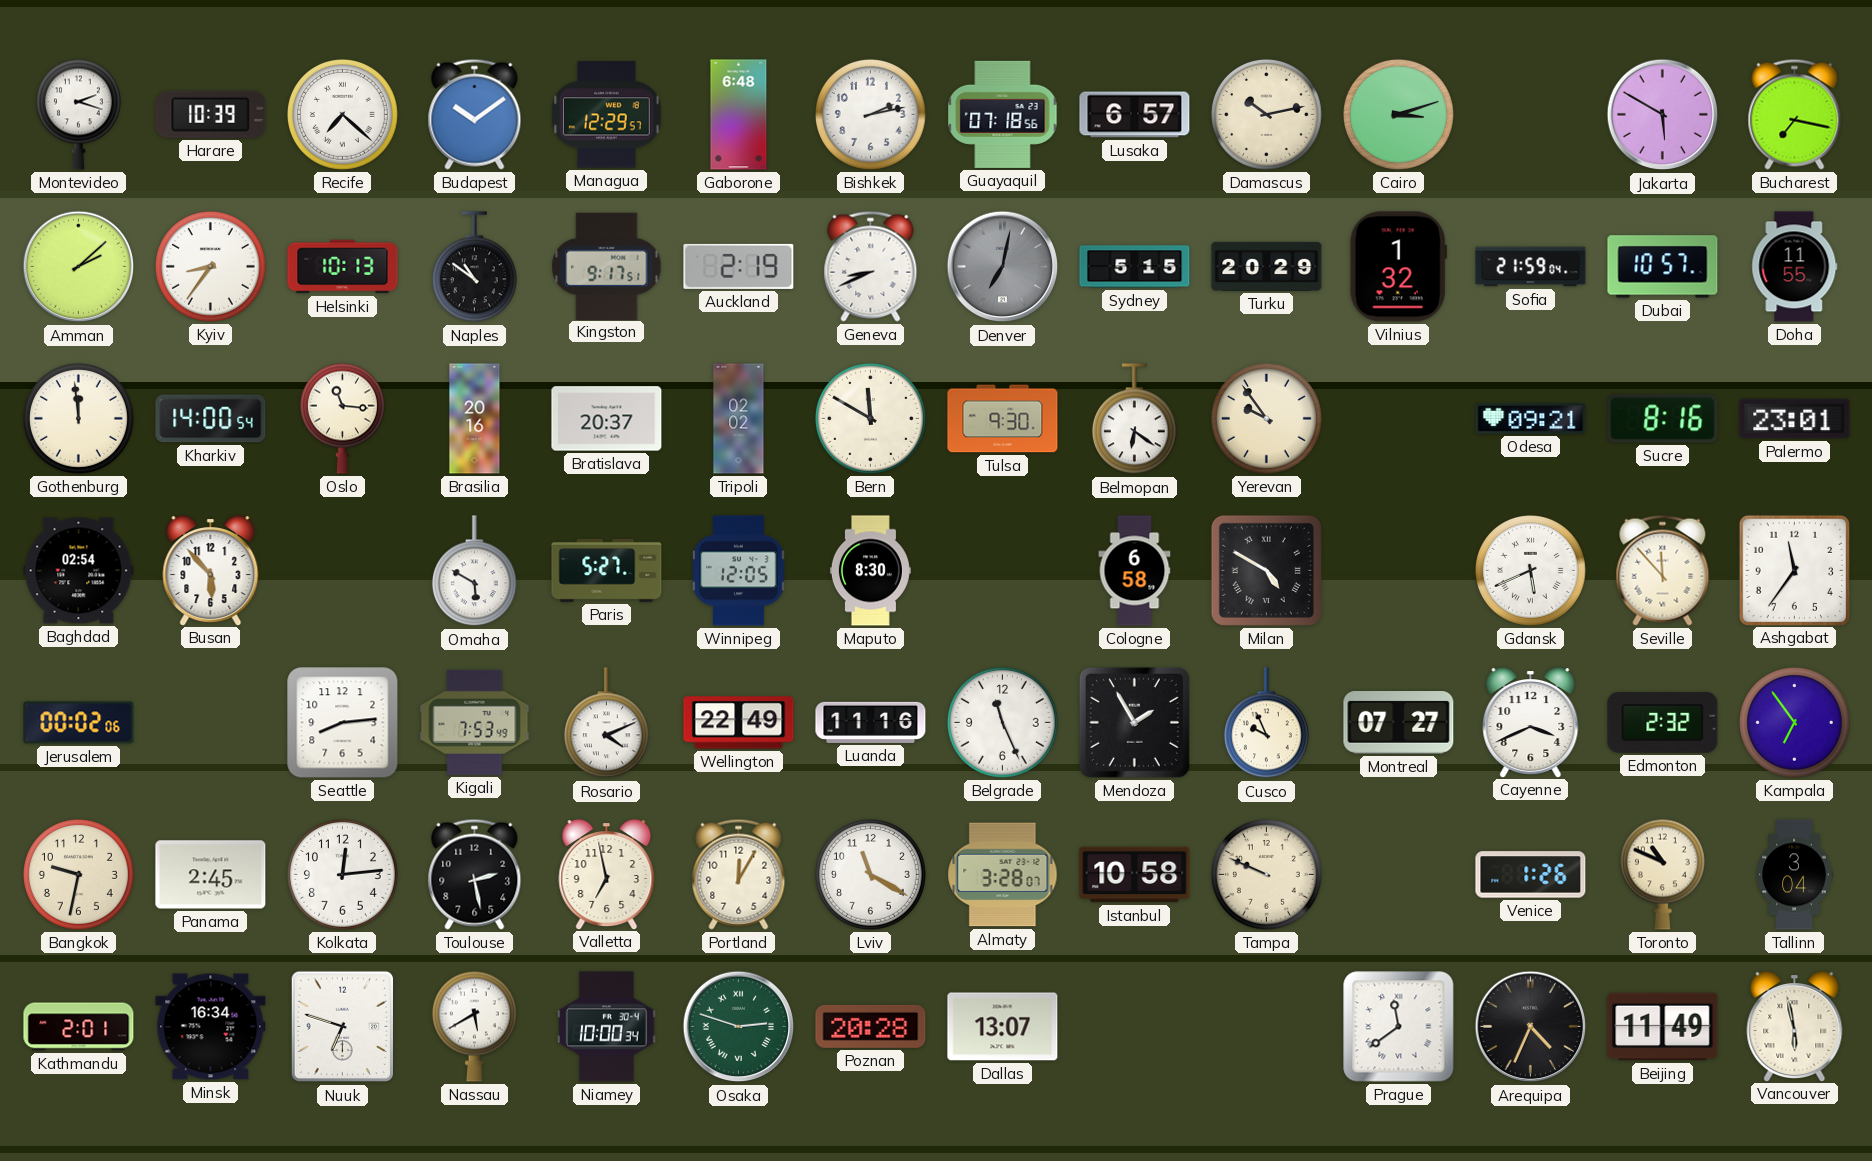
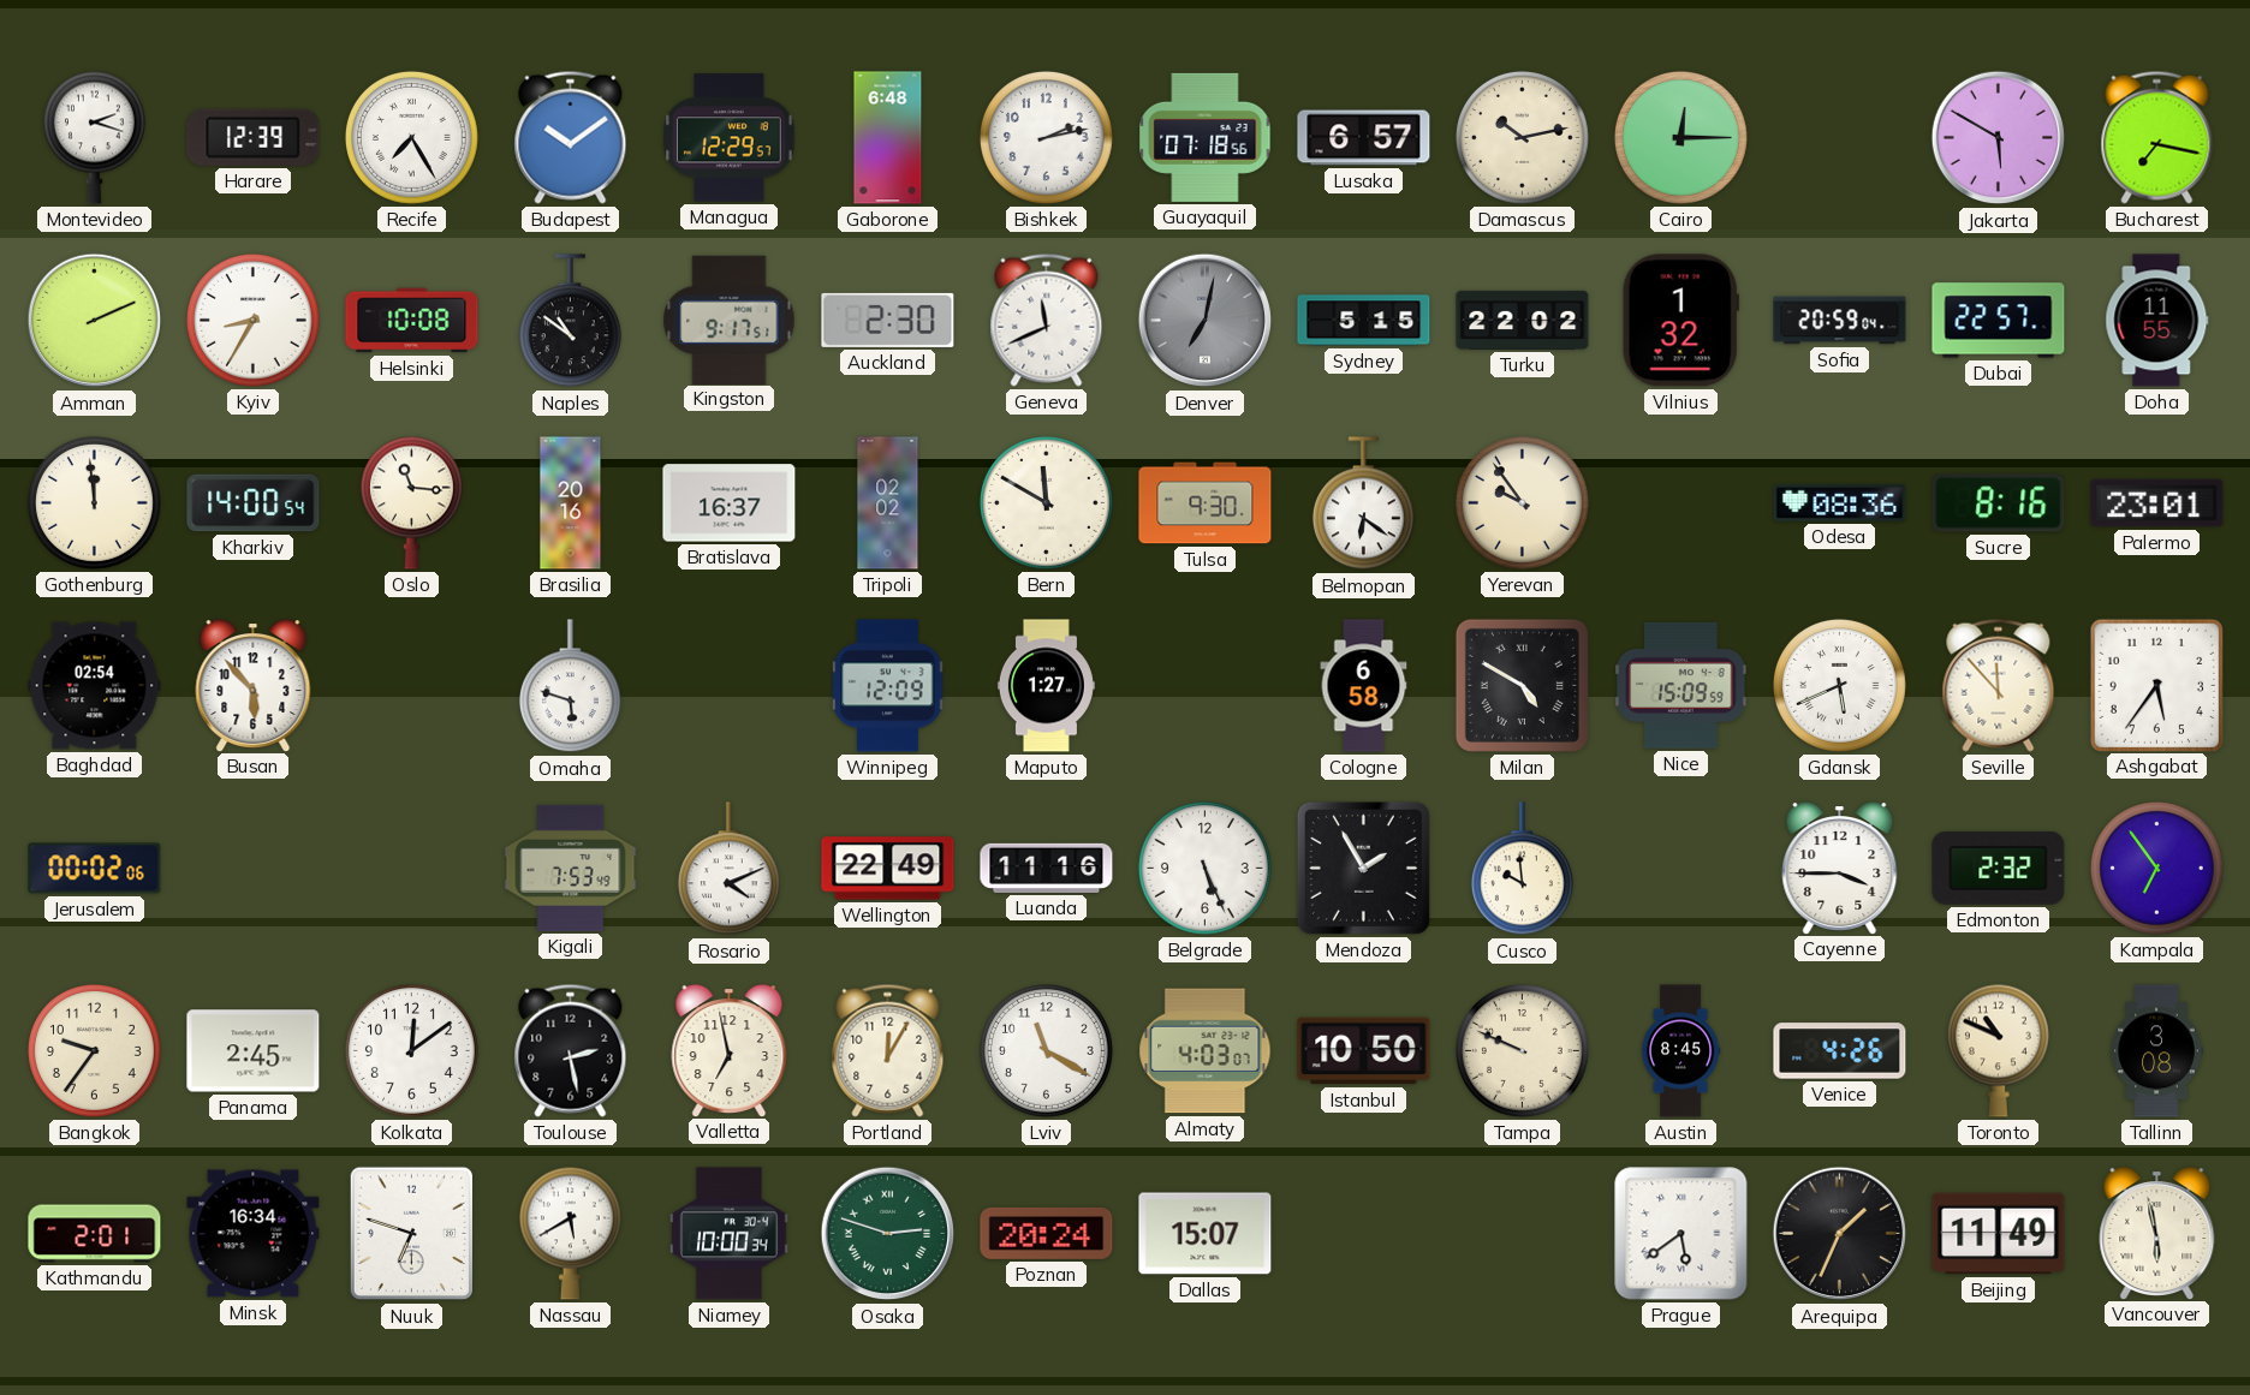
Harare: 10:39 -> 12:39
Recife: 7:22 -> 7:25
Cairo: 3:12 -> 12:15
Amman: 2:08 -> 2:11
Kyiv: 8:36 -> 8:35
Helsinki: 10:13 -> 10:08
Auckland: 2:19 -> 2:30
Geneva: 8:41 -> 11:41
Turku: 20:29 -> 22:02
Sofia: 21:59 -> 20:59
Dubai: 10:57 -> 22:57
Bratislava: 20:37 -> 16:37
Odesa: 09:21 -> 08:36
Omaha: 5:50 -> 5:48
Paris: 5:27 -> none
Winnipeg: 12:05 -> 12:09
Maputo: 8:30 -> 1:27
Nice: none -> 15:09
Ashgabat: 11:36 -> 5:36
Seattle: 8:14 -> none
Belgrade: 11:26 -> 5:26
Cusco: 9:56 -> 9:59
Montreal: 07:27 -> none
Cayenne: 3:41 -> 3:45
Bangkok: 9:32 -> 9:36
Kolkata: 12:14 -> 12:09
Almaty: 3:28 -> 4:03
Istanbul: 10:58 -> 10:50
Austin: none -> 8:45
Venice: 1:26 -> 4:26
Tallinn: 3:04 -> 3:08
Poznan: 20:28 -> 20:24
Dallas: 13:07 -> 15:07
Prague: 11:39 -> 5:39
Arequipa: 4:34 -> 1:34
